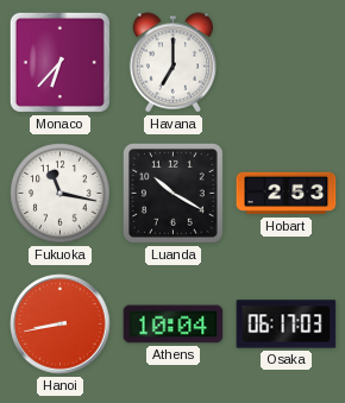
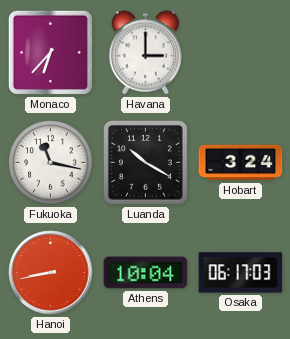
Havana: 7:00 -> 3:00
Hobart: 2:53 -> 3:24
